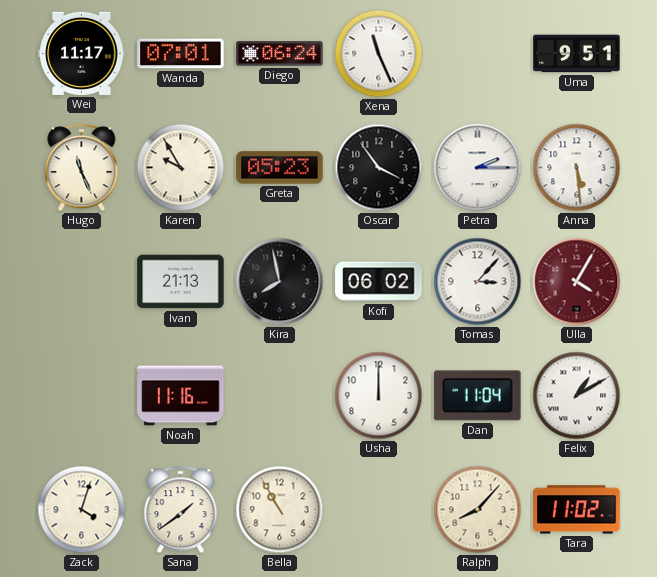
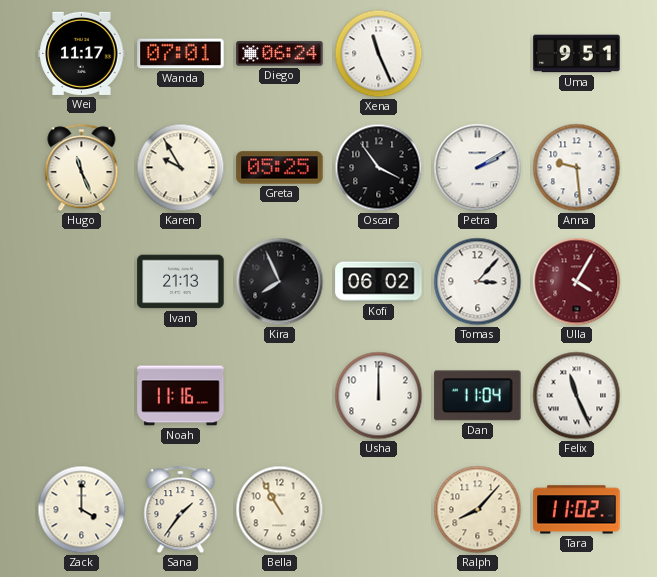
Greta: 05:23 -> 05:25
Petra: 2:15 -> 2:10
Anna: 5:29 -> 9:29
Kira: 7:58 -> 7:56
Felix: 1:10 -> 11:26
Zack: 4:03 -> 4:00
Sana: 1:39 -> 1:36
